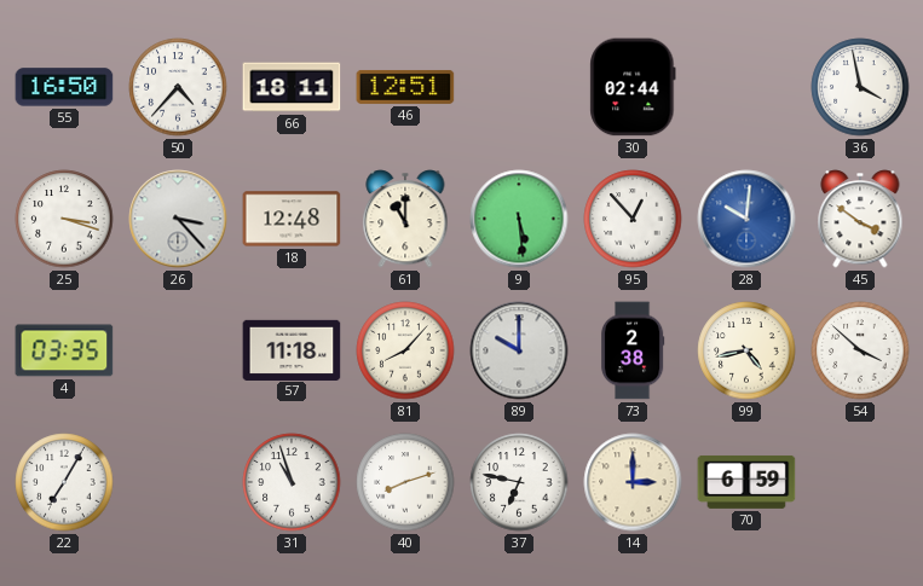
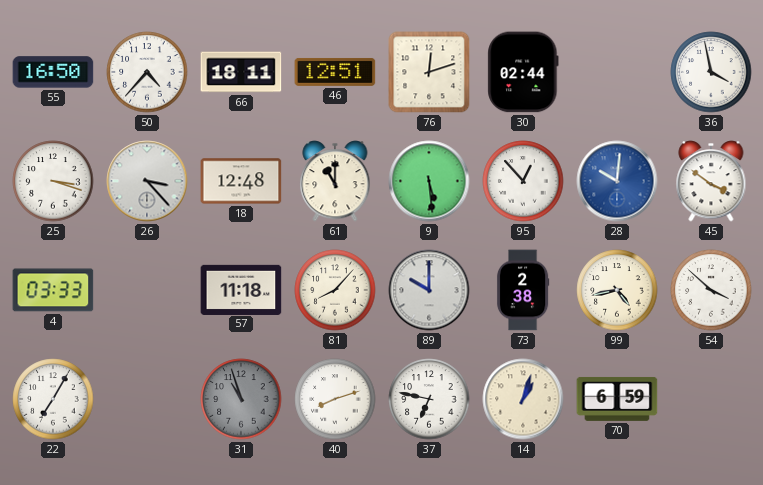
76: none -> 12:12
4: 03:35 -> 03:33
31 dial: white -> grey
14: 3:00 -> 1:03
